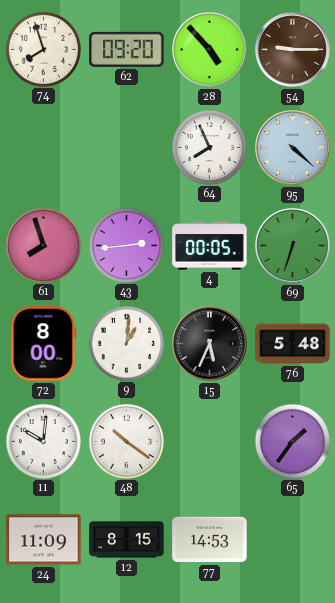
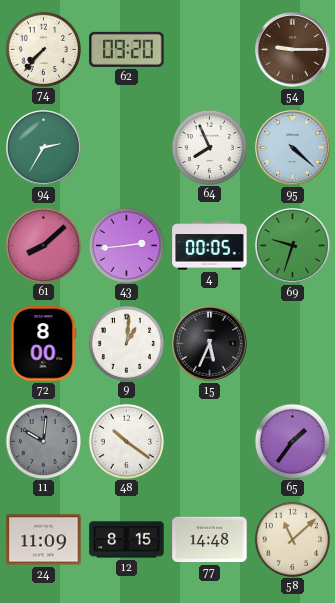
74: 7:57 -> 7:37
28: 4:53 -> none
94: none -> 2:35
61: 7:57 -> 8:08
69: 6:33 -> 9:33
76: 5:48 -> none
11 dial: white -> grey
77: 14:53 -> 14:48
58: none -> 11:08
